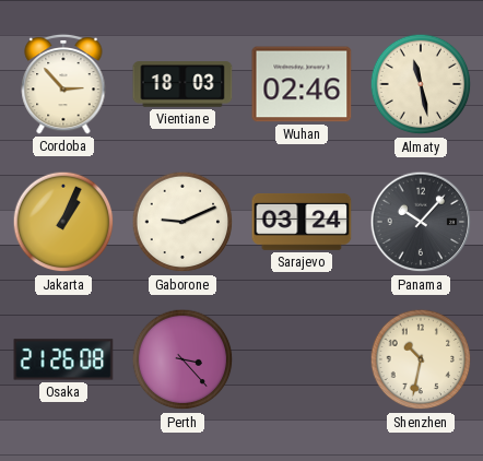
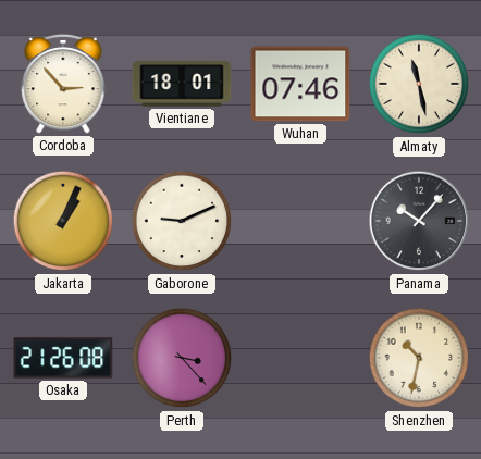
Vientiane: 18:03 -> 18:01
Wuhan: 02:46 -> 07:46
Sarajevo: 03:24 -> none
